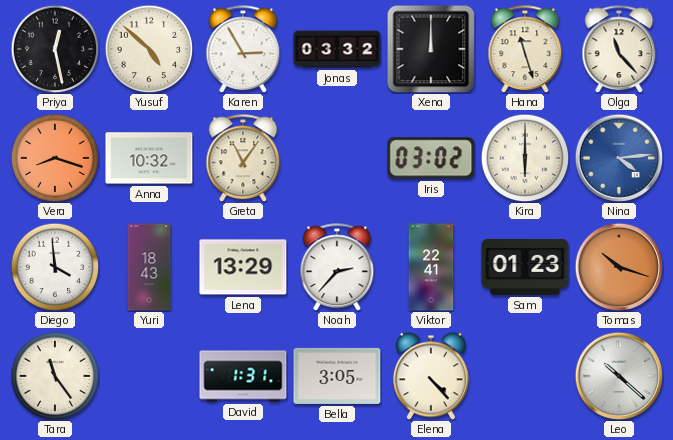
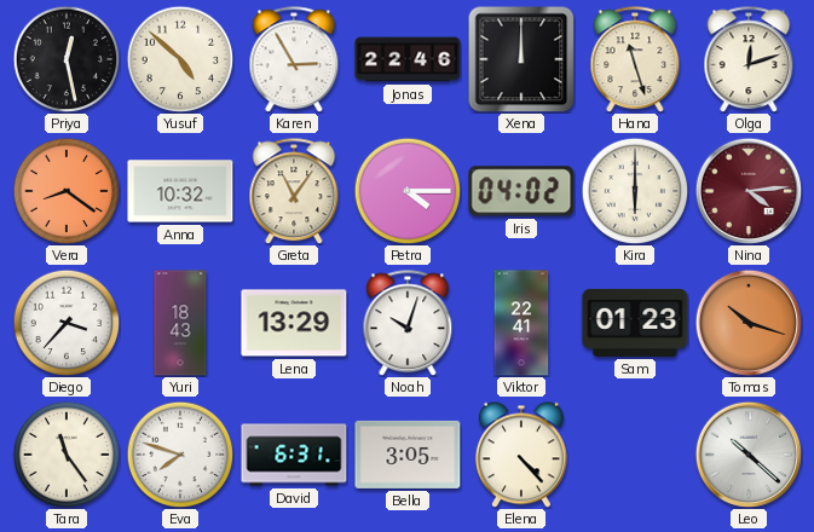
Jonas: 03:32 -> 22:46
Olga: 11:23 -> 12:12
Vera: 8:18 -> 8:21
Petra: none -> 4:15
Iris: 03:02 -> 04:02
Nina dial: blue -> burgundy
Diego: 3:59 -> 3:37
Noah: 2:37 -> 10:03
Eva: none -> 7:48
David: 1:31 -> 6:31
